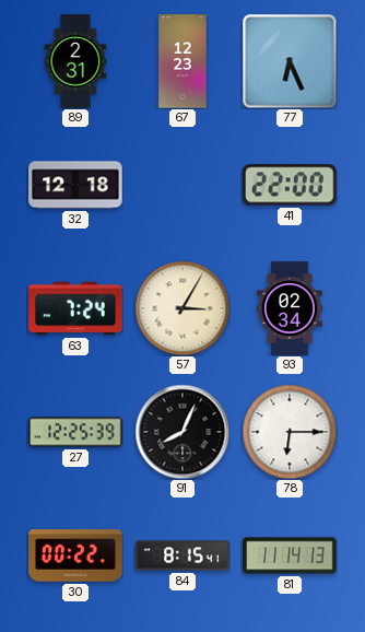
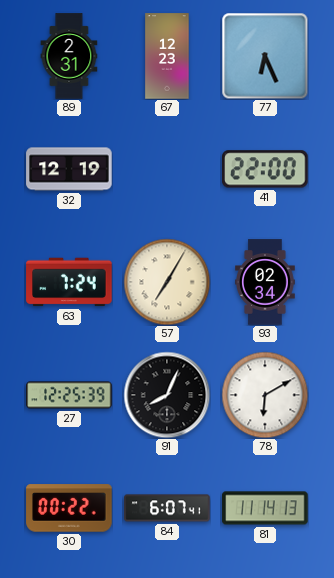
32: 12:18 -> 12:19
57: 3:05 -> 7:05
78: 6:15 -> 6:10
84: 8:15 -> 6:07
